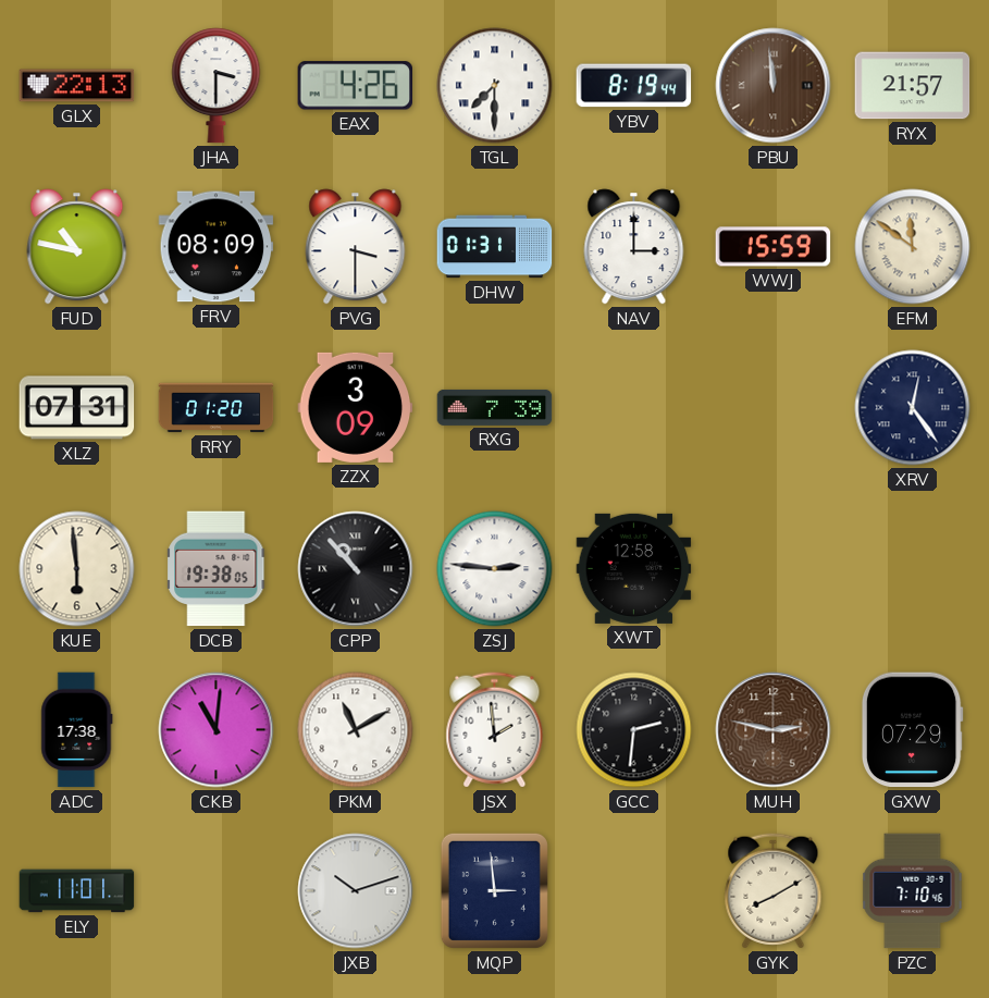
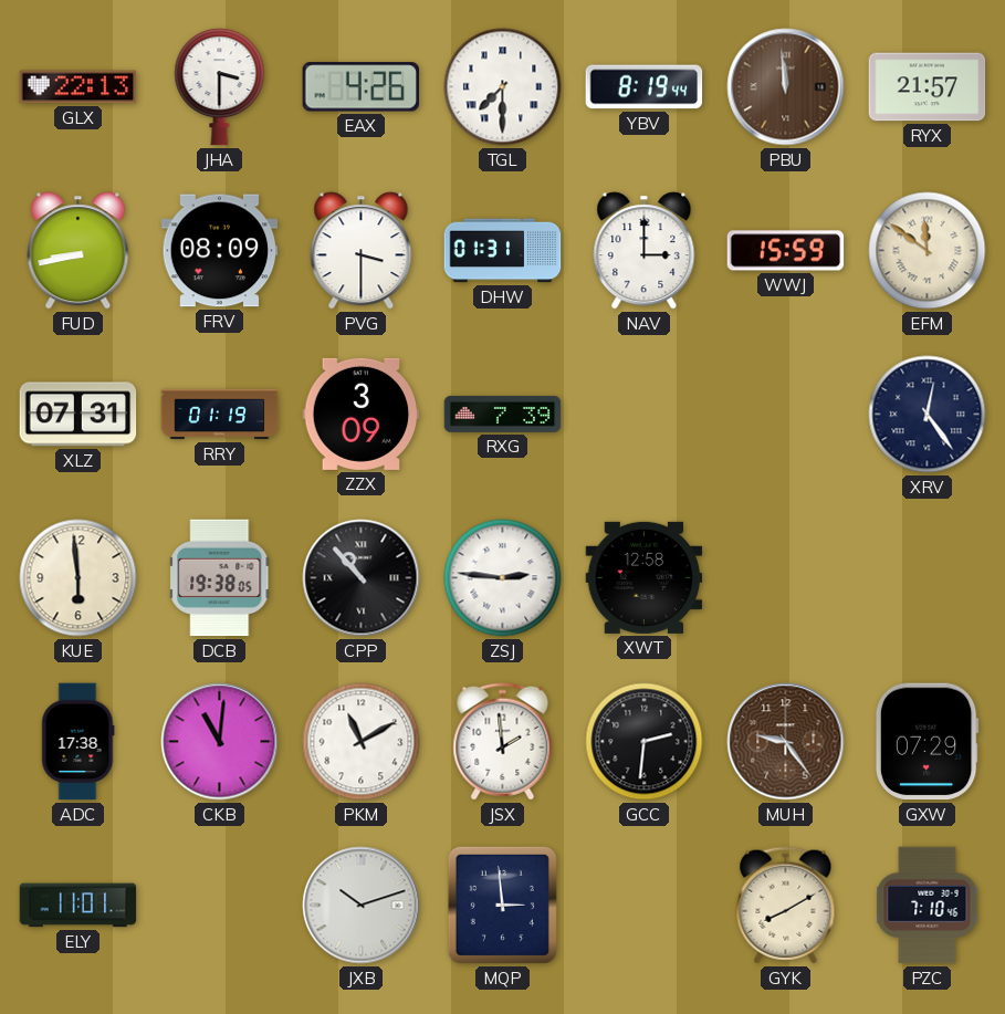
FUD: 10:47 -> 8:43
RRY: 01:20 -> 01:19
MUH: 2:47 -> 9:24
